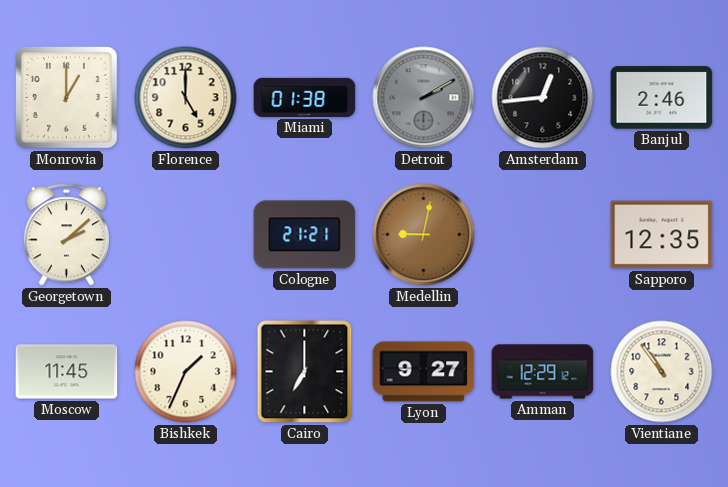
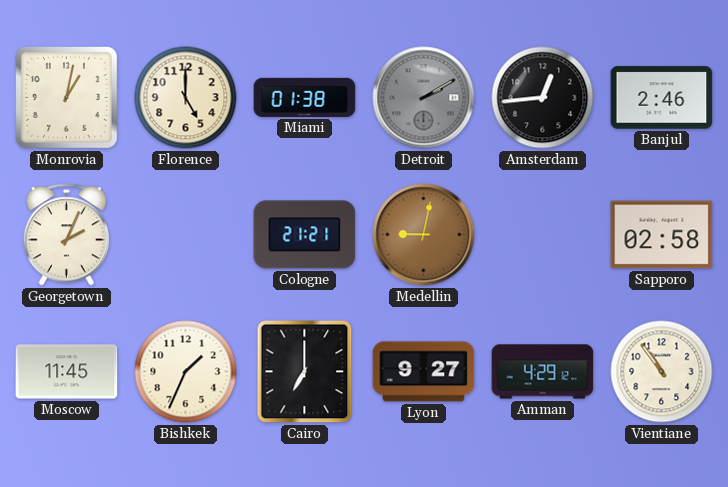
Monrovia: 1:00 -> 1:02
Georgetown: 2:08 -> 2:04
Sapporo: 12:35 -> 02:58
Amman: 12:29 -> 4:29
